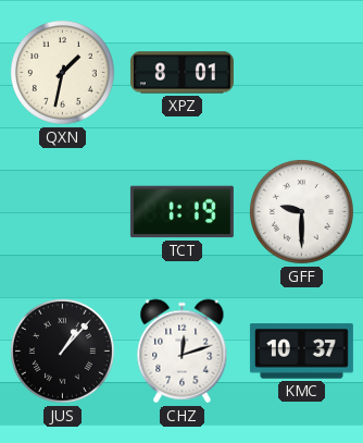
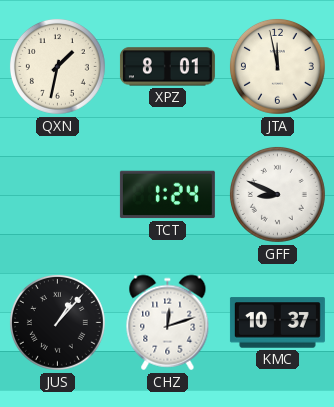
JTA: none -> 11:58
TCT: 1:19 -> 1:24
GFF: 9:30 -> 8:49
